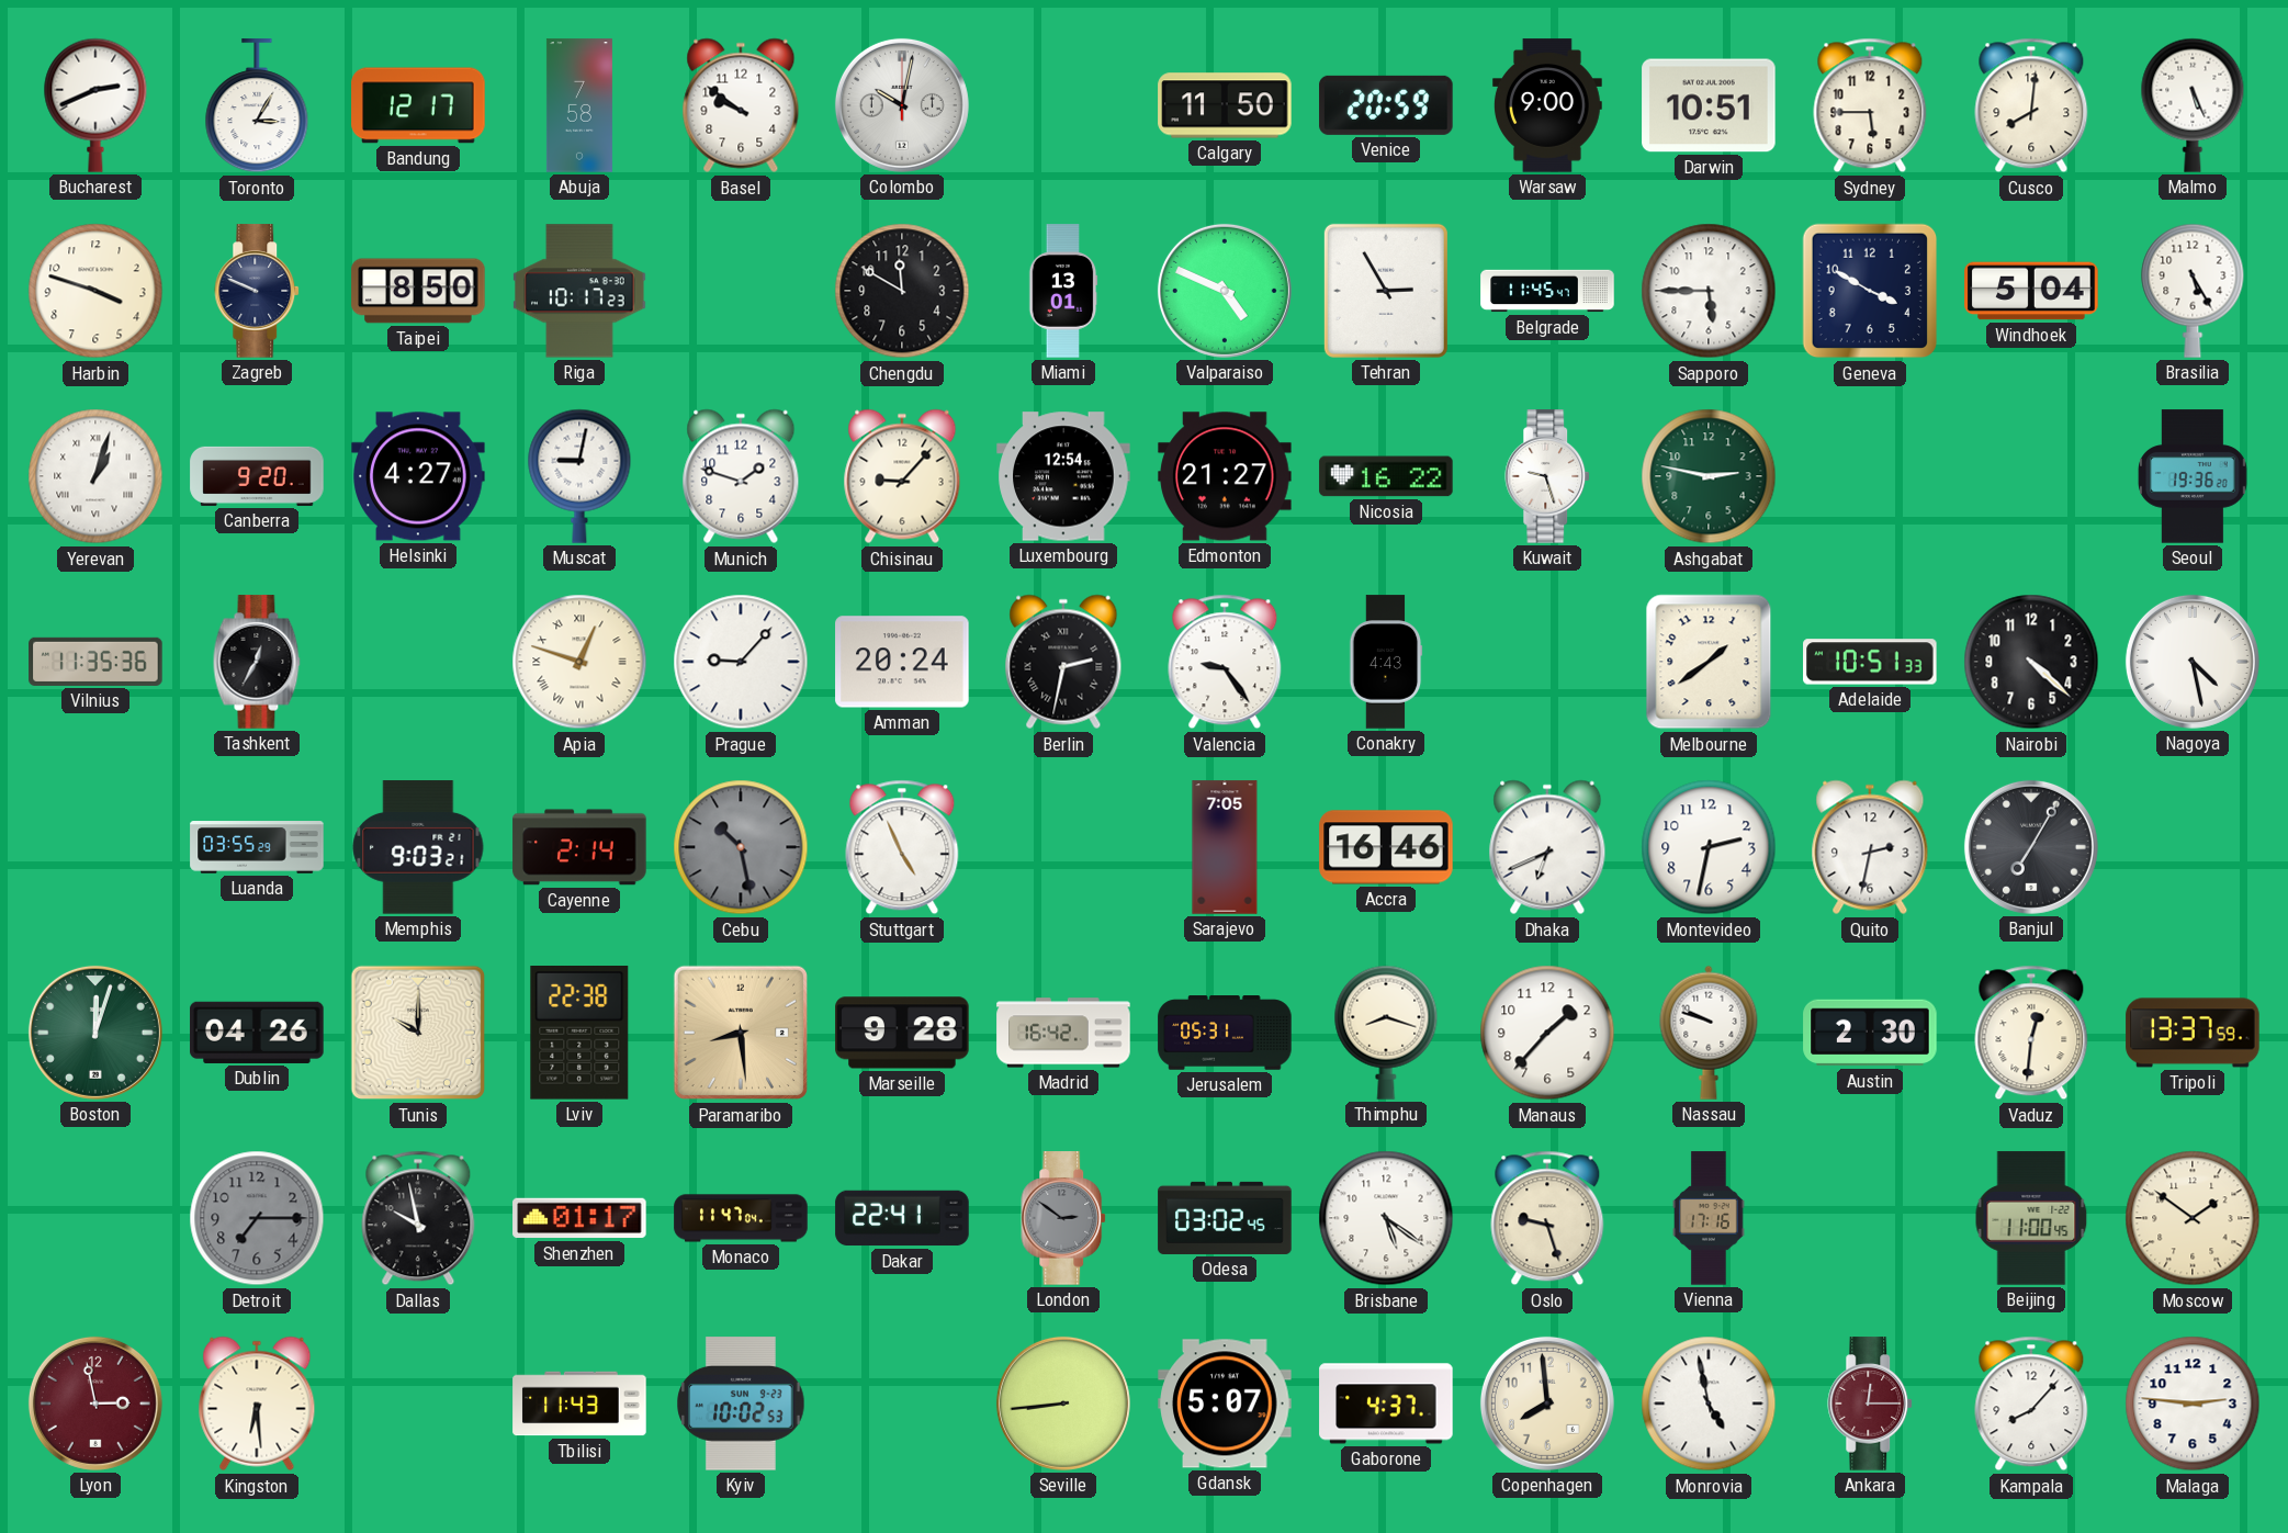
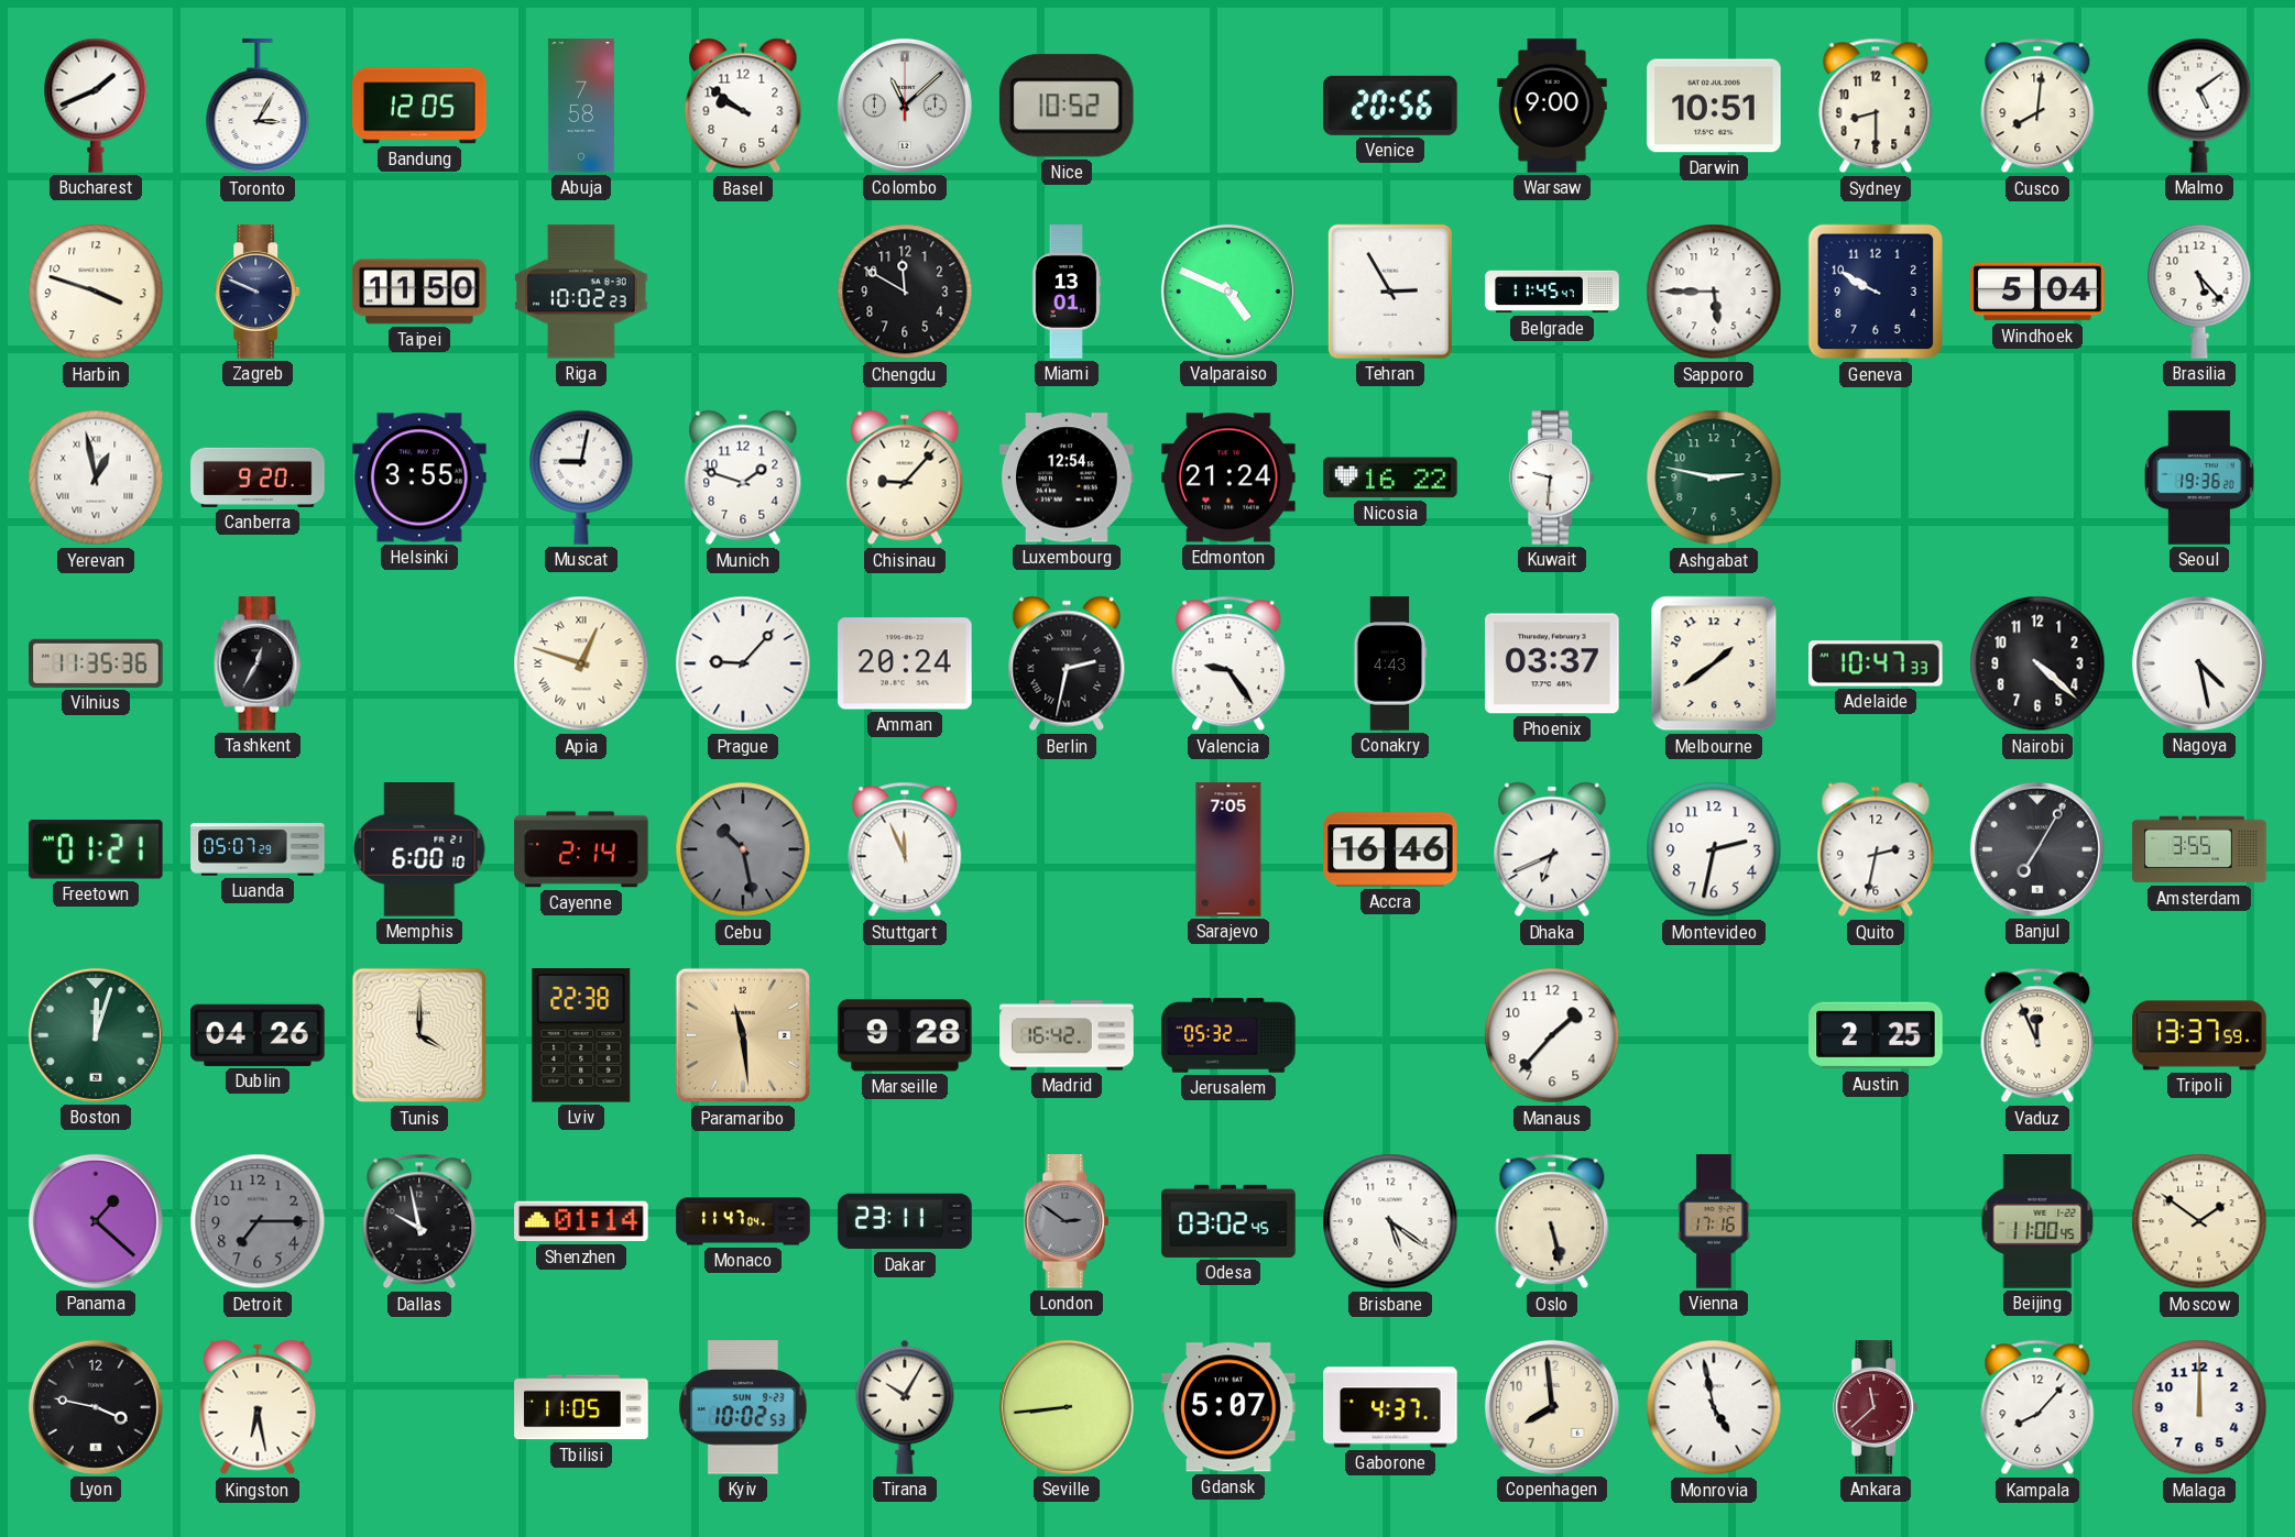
Bucharest: 2:41 -> 1:41
Bandung: 12:17 -> 12:05
Colombo: 10:02 -> 11:08
Nice: none -> 10:52
Calgary: 11:50 -> none
Venice: 20:59 -> 20:56
Sydney: 5:45 -> 8:30
Malmo: 5:26 -> 5:09
Taipei: 8:50 -> 11:50
Riga: 10:17 -> 10:02
Geneva: 3:50 -> 9:50
Brasilia: 5:25 -> 5:23
Yerevan: 1:03 -> 12:58
Helsinki: 4:27 -> 3:55
Edmonton: 21:27 -> 21:24
Kuwait: 9:27 -> 9:31
Phoenix: none -> 03:37
Adelaide: 10:51 -> 10:47
Freetown: none -> 01:21
Luanda: 03:55 -> 05:07
Memphis: 9:03 -> 6:00
Stuttgart: 4:56 -> 11:56
Amsterdam: none -> 3:55
Tunis: 10:00 -> 4:00
Paramaribo: 8:29 -> 11:29
Jerusalem: 05:31 -> 05:32
Thimphu: 8:18 -> none
Nassau: 9:48 -> none
Austin: 2:30 -> 2:25
Vaduz: 12:31 -> 11:56
Panama: none -> 1:22
Shenzhen: 01:17 -> 01:14
Dakar: 22:41 -> 23:11
Oslo: 9:27 -> 5:28
Lyon: 2:58 -> 3:47
Lyon dial: burgundy -> black
Kingston: 6:29 -> 6:28
Tbilisi: 11:43 -> 11:05
Tirana: none -> 10:05
Ankara: 12:15 -> 11:38
Malaga: 2:46 -> 12:00
